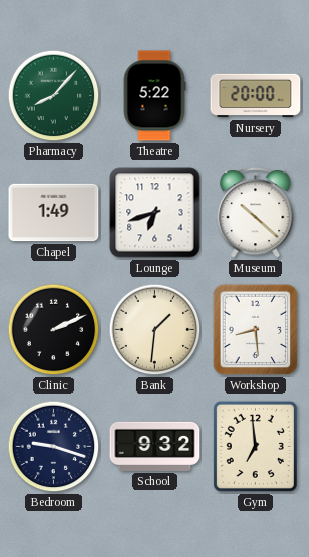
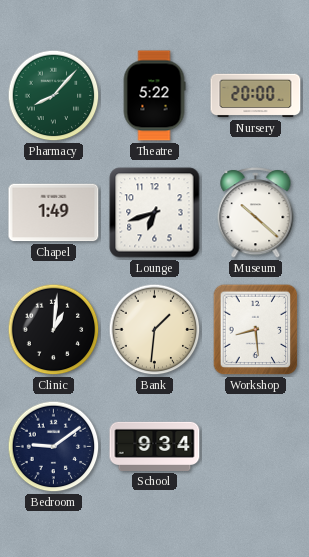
Clinic: 2:11 -> 1:01
Bedroom: 9:18 -> 9:09
School: 9:32 -> 9:34
Gym: 6:59 -> none
